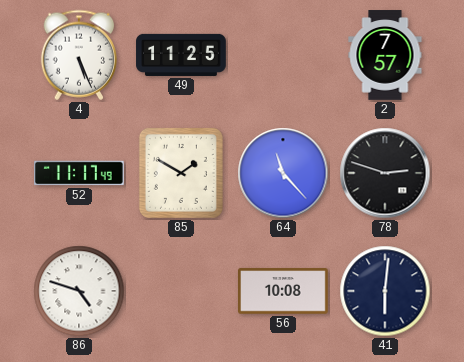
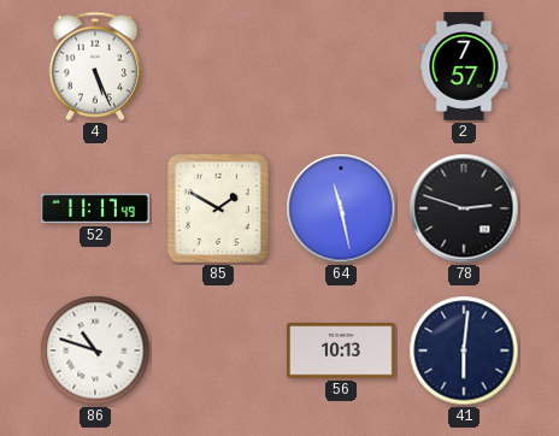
49: 11:25 -> none
64: 11:23 -> 11:28
86: 4:48 -> 10:48
56: 10:08 -> 10:13
